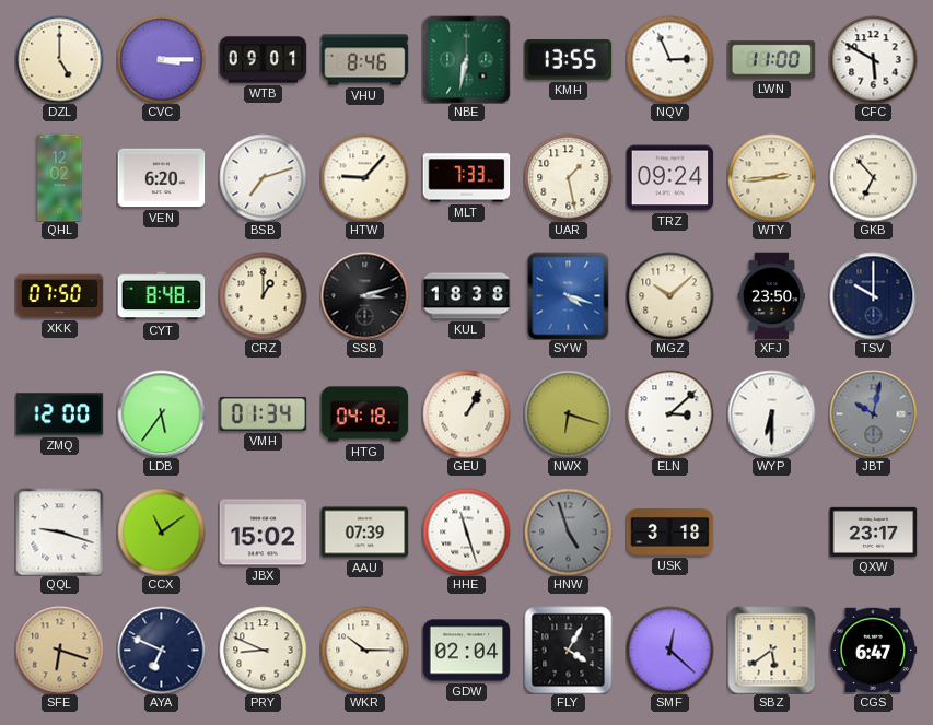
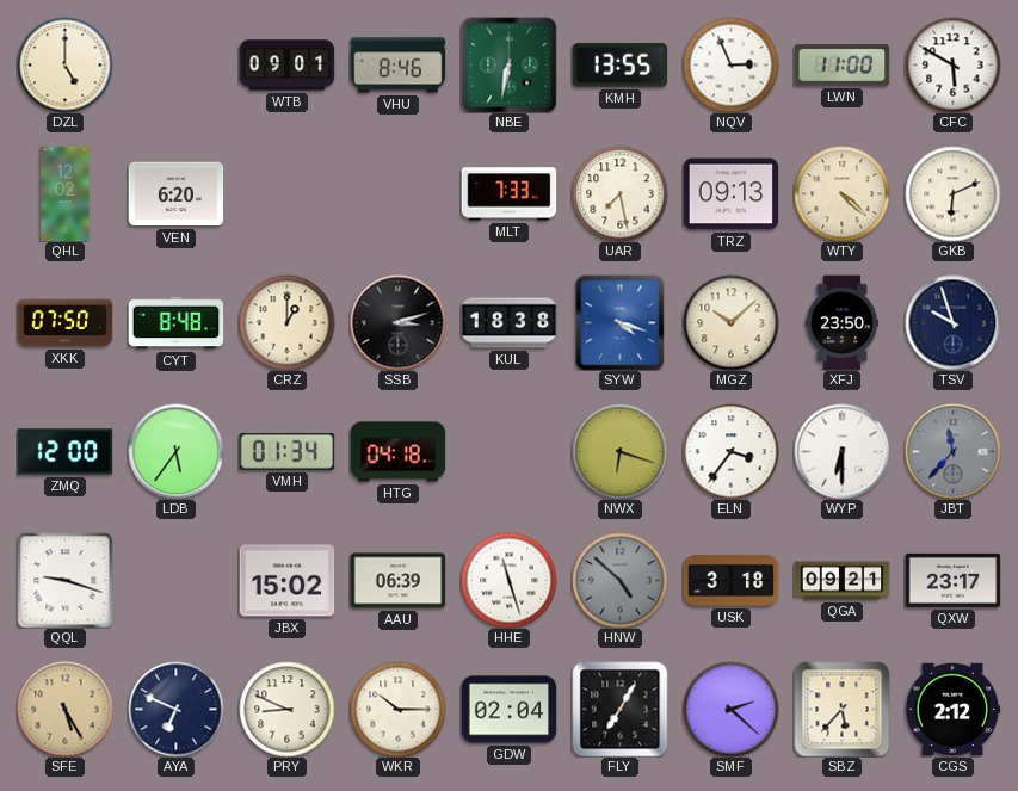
CVC: 3:15 -> none
BSB: 7:12 -> none
HTW: 9:07 -> none
UAR: 1:28 -> 7:28
TRZ: 09:24 -> 09:13
WTY: 2:44 -> 4:22
GKB: 6:53 -> 6:11
TSV: 10:00 -> 9:57
GEU: 1:05 -> none
ELN: 3:08 -> 3:36
JBT: 10:02 -> 11:37
CCX: 11:09 -> none
AAU: 07:39 -> 06:39
HNW: 4:57 -> 4:52
QGA: none -> 09:21
SFE: 6:18 -> 5:25
FLY: 4:05 -> 7:05
SMF: 12:22 -> 2:22
SBZ: 5:39 -> 5:37
CGS: 6:47 -> 2:12
